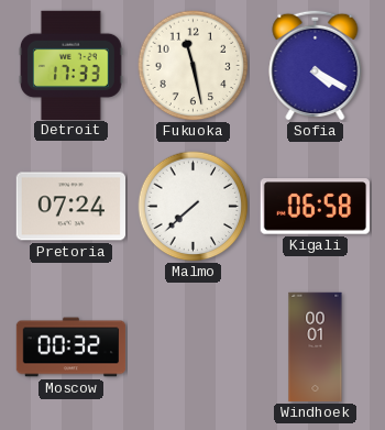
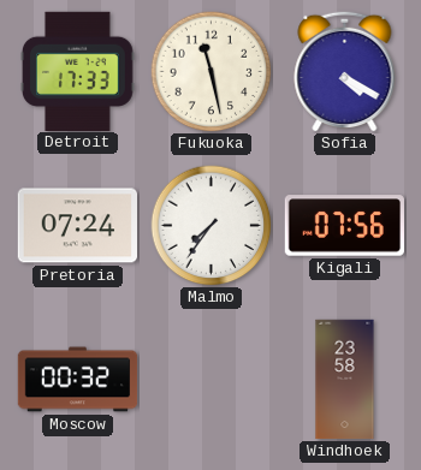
Malmo: 7:38 -> 7:36
Kigali: 06:58 -> 07:56
Windhoek: 00:01 -> 23:58
